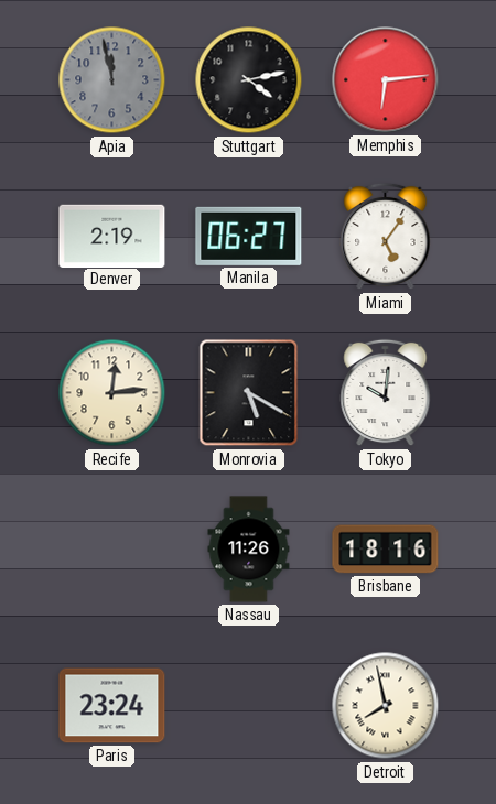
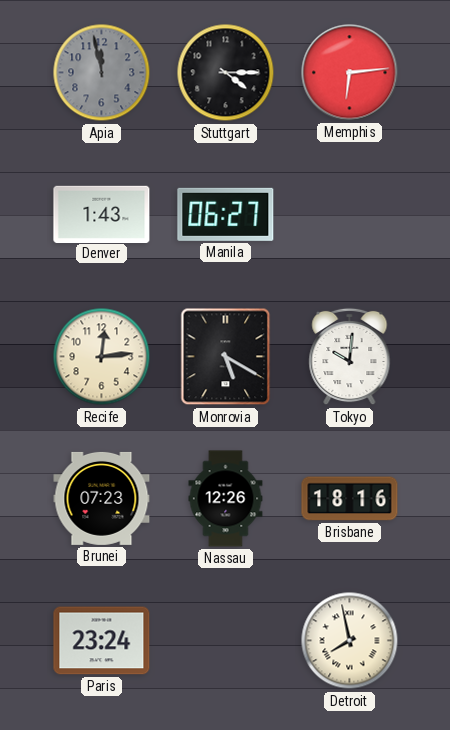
Stuttgart: 4:13 -> 4:15
Denver: 2:19 -> 1:43
Miami: 5:06 -> none
Brunei: none -> 07:23
Nassau: 11:26 -> 12:26
